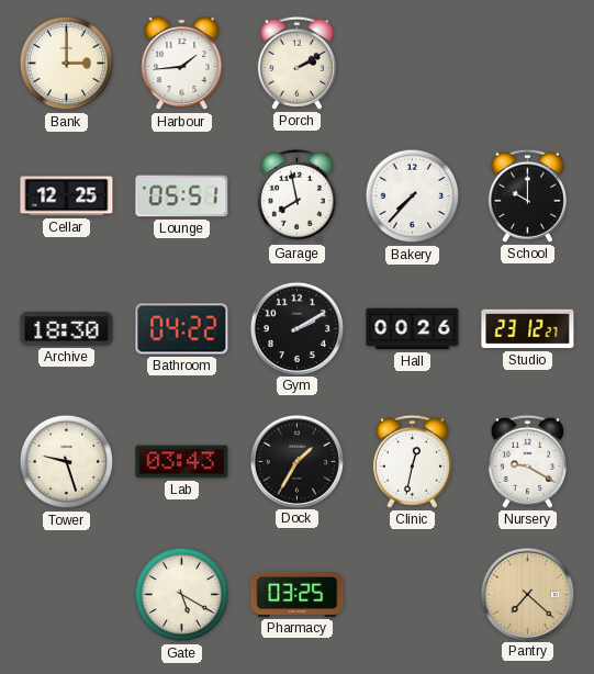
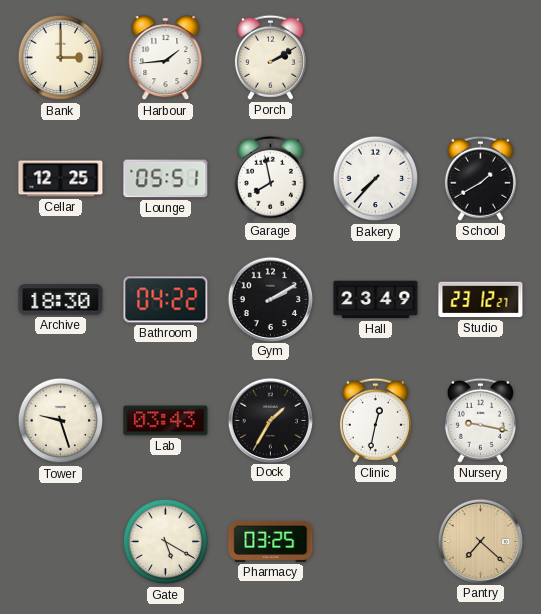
School: 10:00 -> 1:40
Hall: 00:26 -> 23:49
Nursery: 9:20 -> 9:17
